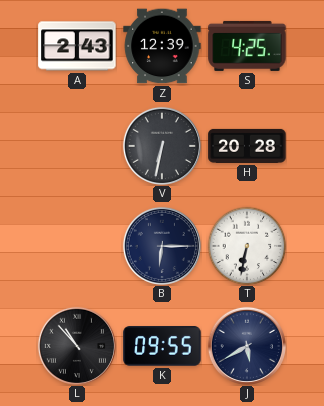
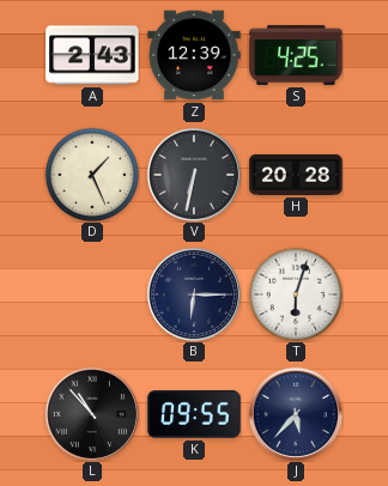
D: none -> 1:26
T: 6:32 -> 6:03
J: 5:40 -> 5:37
